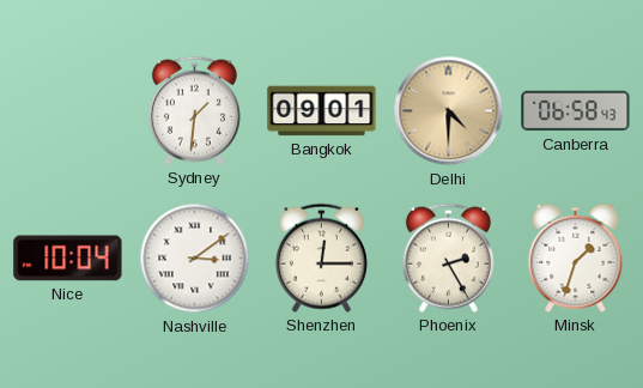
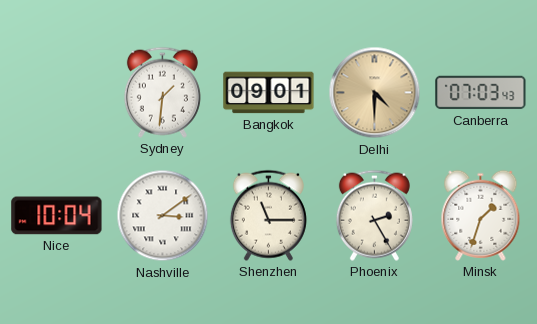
Canberra: 06:58 -> 07:03
Shenzhen: 12:15 -> 11:15
